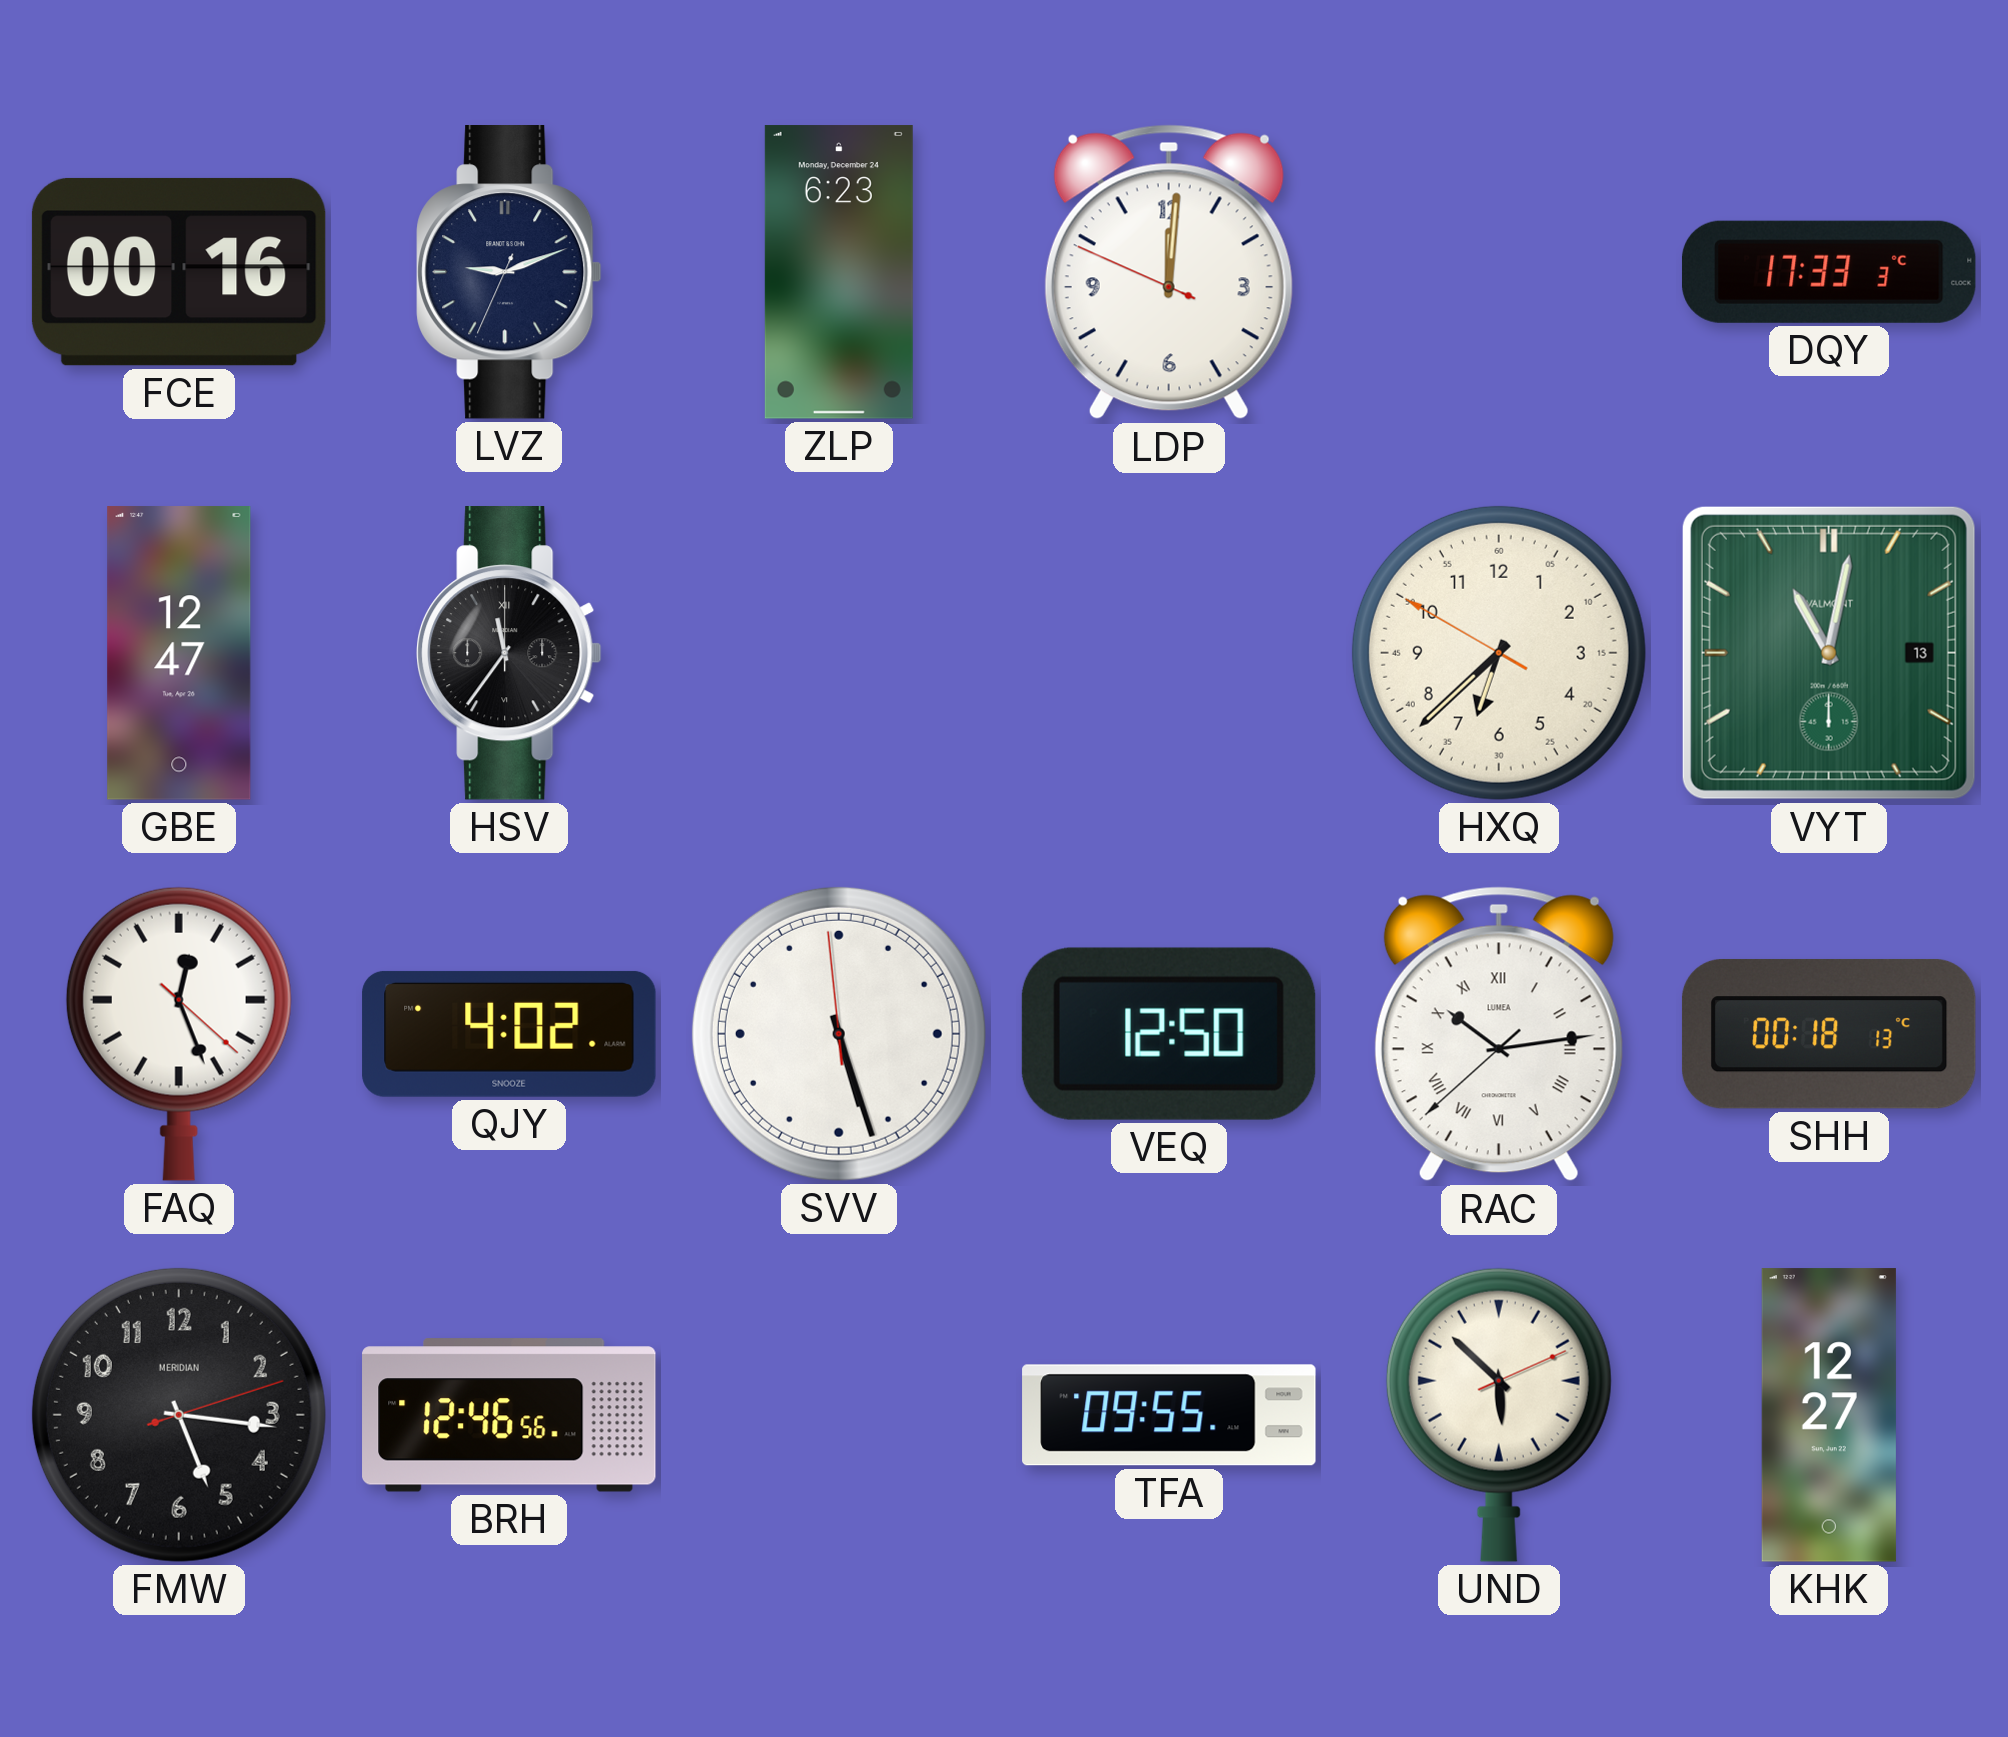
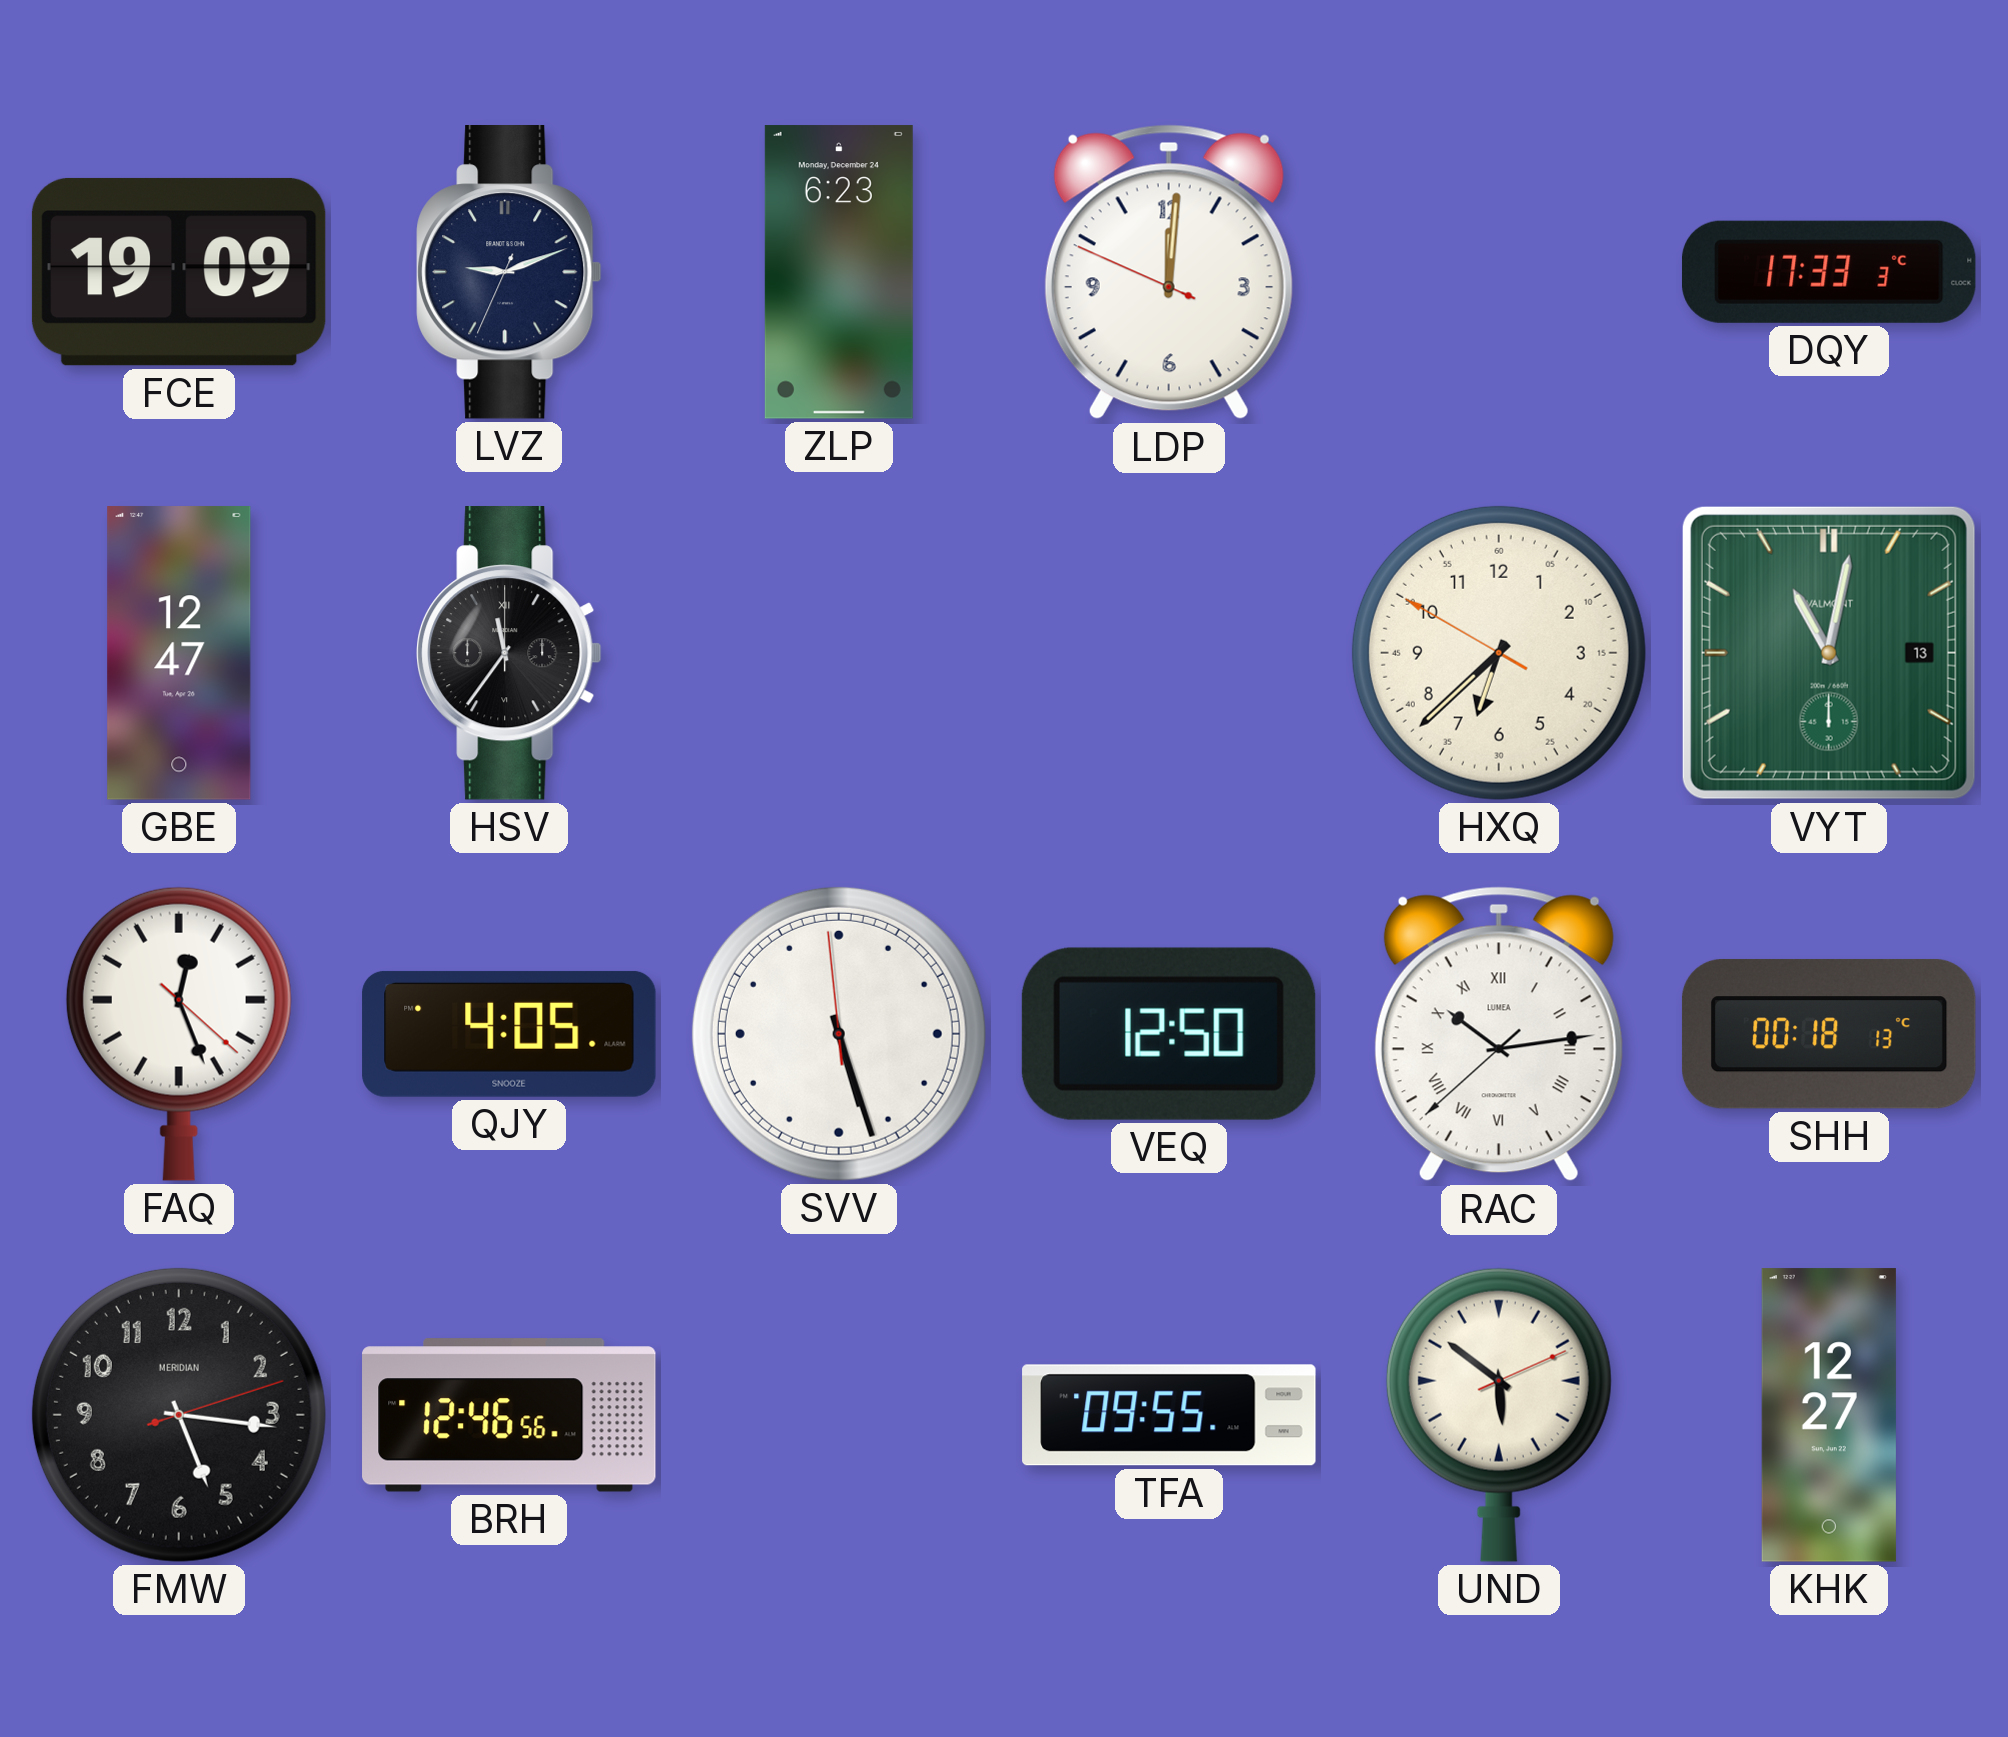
FCE: 00:16 -> 19:09
QJY: 4:02 -> 4:05
UND: 5:52 -> 5:51
